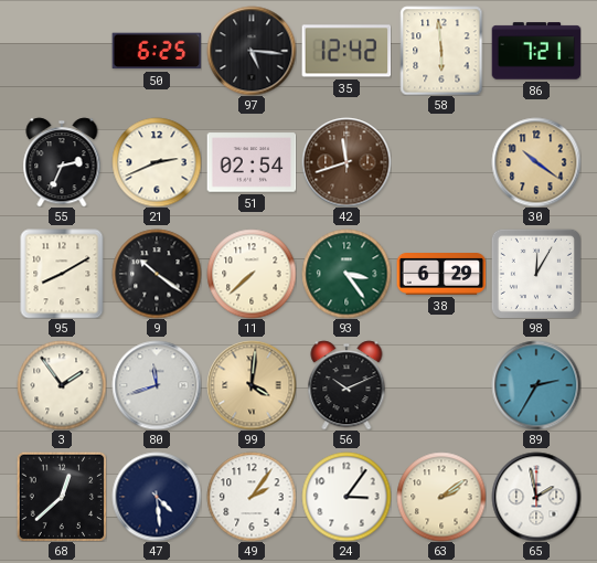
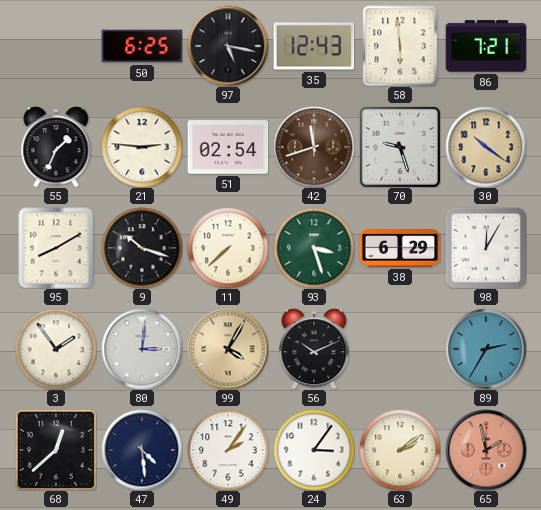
97: 5:16 -> 5:17
35: 12:42 -> 12:43
55: 2:34 -> 1:34
21: 2:41 -> 2:46
70: none -> 9:27
9: 10:21 -> 10:18
93: 3:24 -> 3:27
80: 11:42 -> 3:01
99: 4:01 -> 4:05
65 dial: white -> salmon
